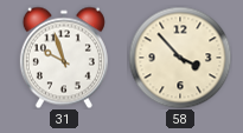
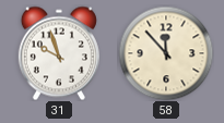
58: 3:53 -> 11:53
